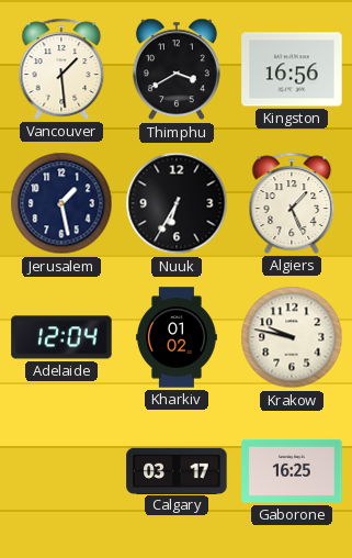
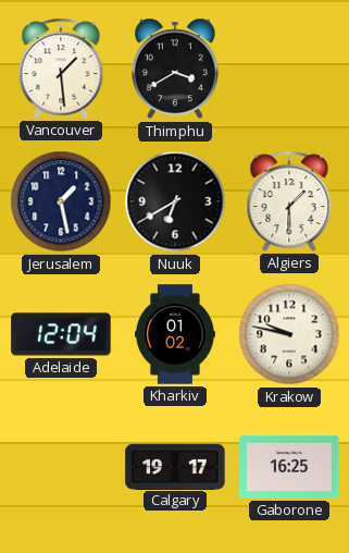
Kingston: 16:56 -> none
Nuuk: 6:35 -> 6:40
Algiers: 1:26 -> 1:30
Calgary: 03:17 -> 19:17
